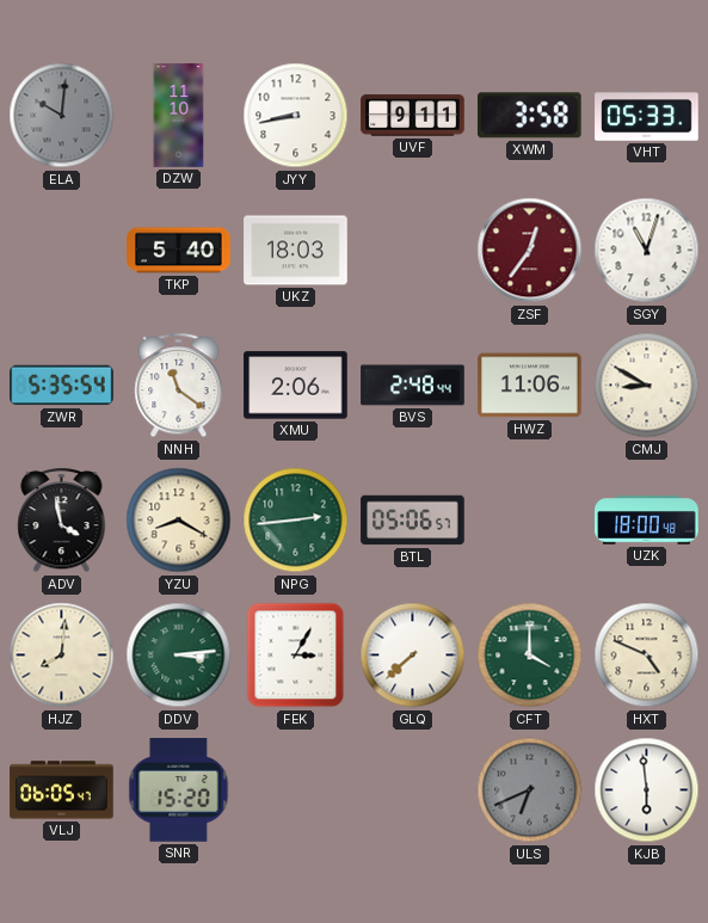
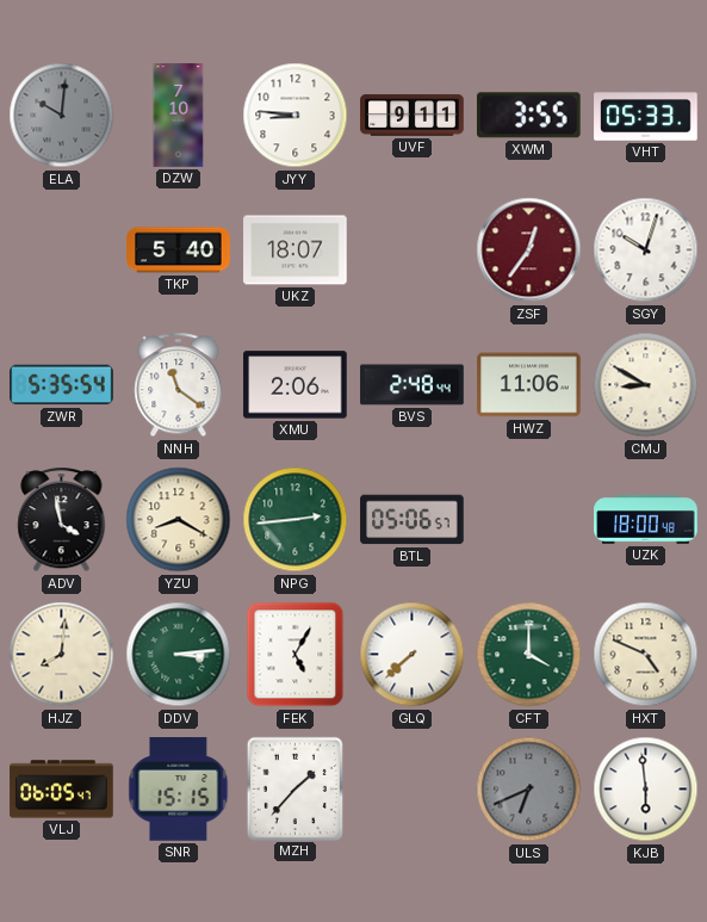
DZW: 11:10 -> 7:10
JYY: 8:43 -> 8:46
XWM: 3:58 -> 3:55
UKZ: 18:03 -> 18:07
SGY: 11:03 -> 10:03
FEK: 3:05 -> 5:05
SNR: 15:20 -> 15:15
MZH: none -> 1:37
